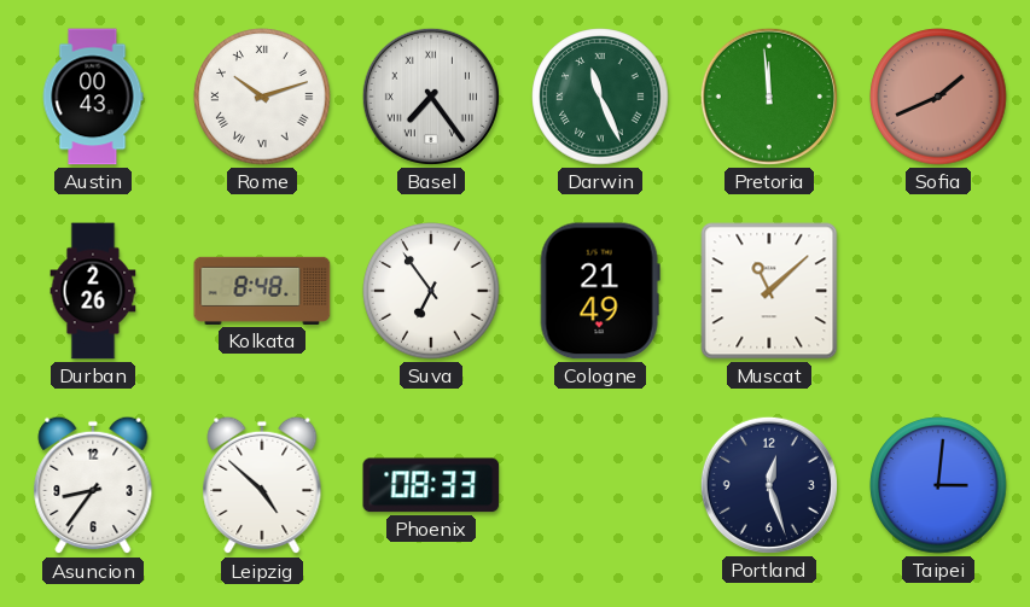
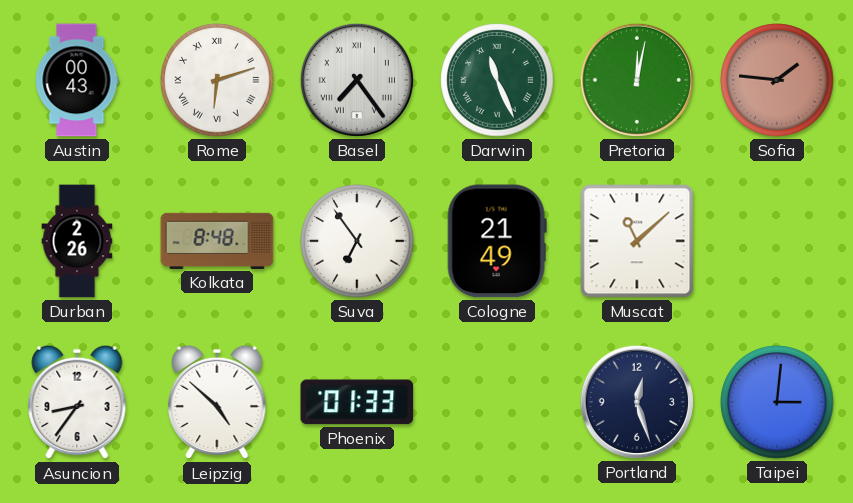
Rome: 10:12 -> 6:12
Pretoria: 11:59 -> 12:02
Sofia: 1:41 -> 1:46
Phoenix: 08:33 -> 01:33
